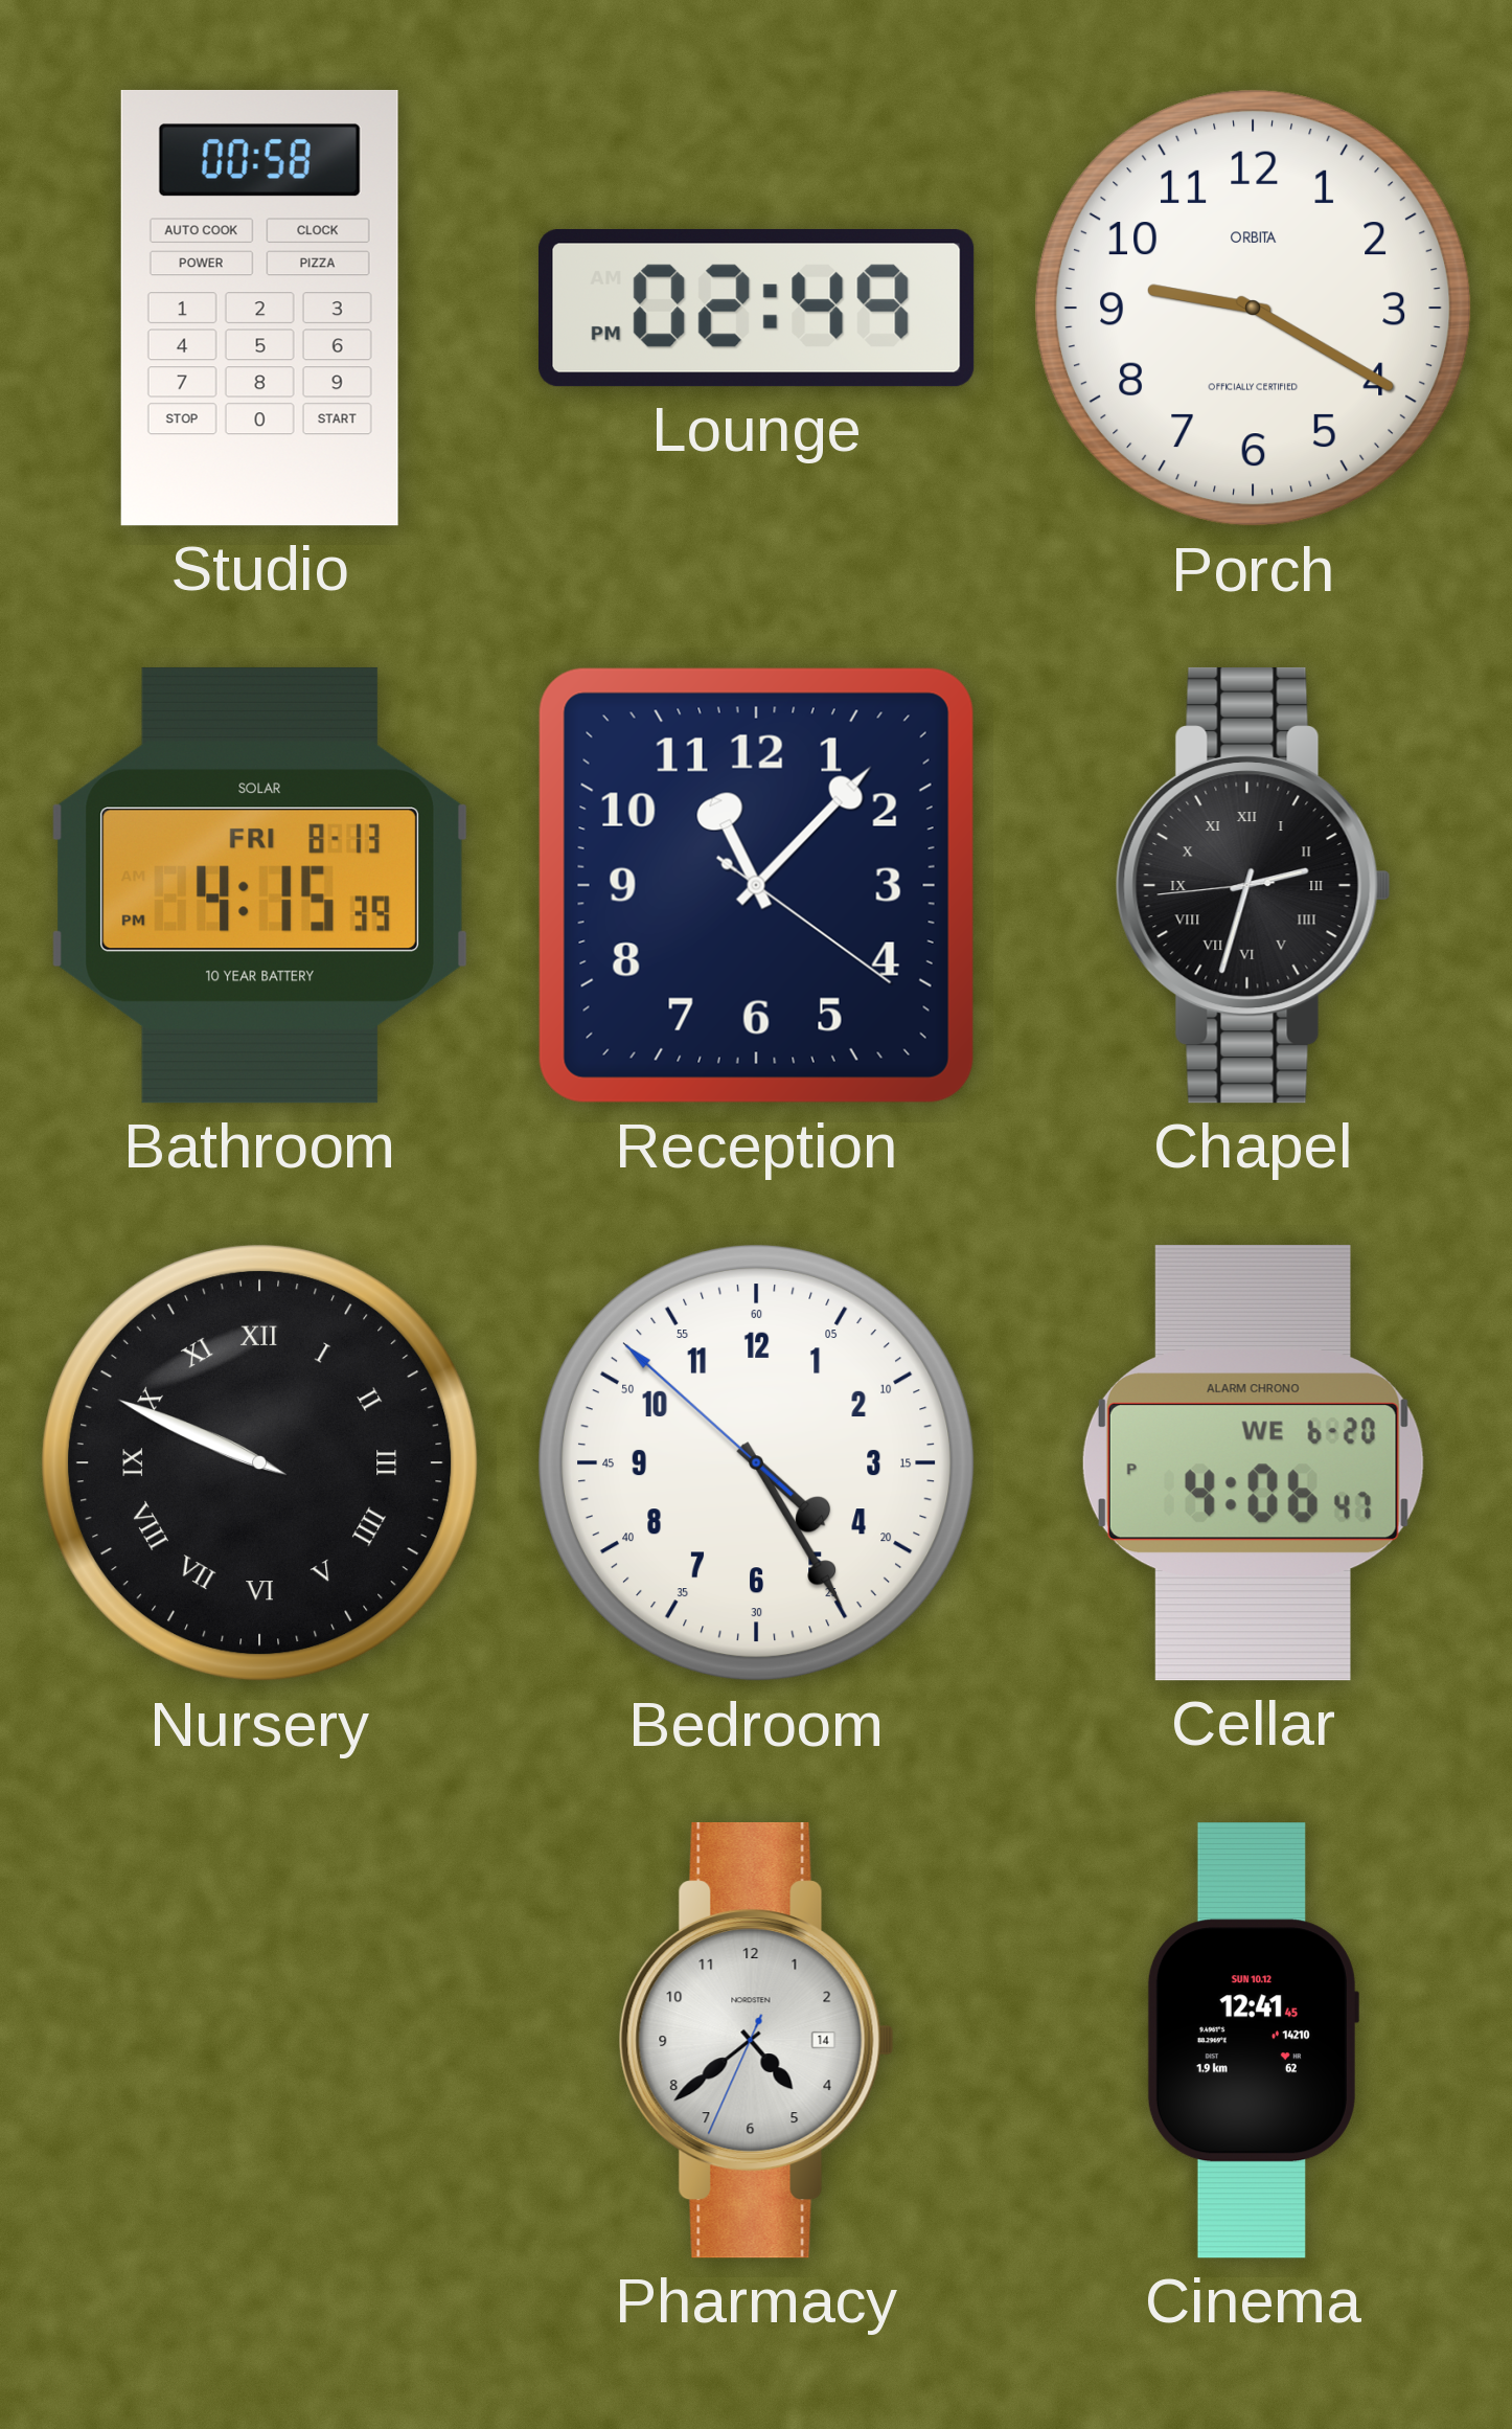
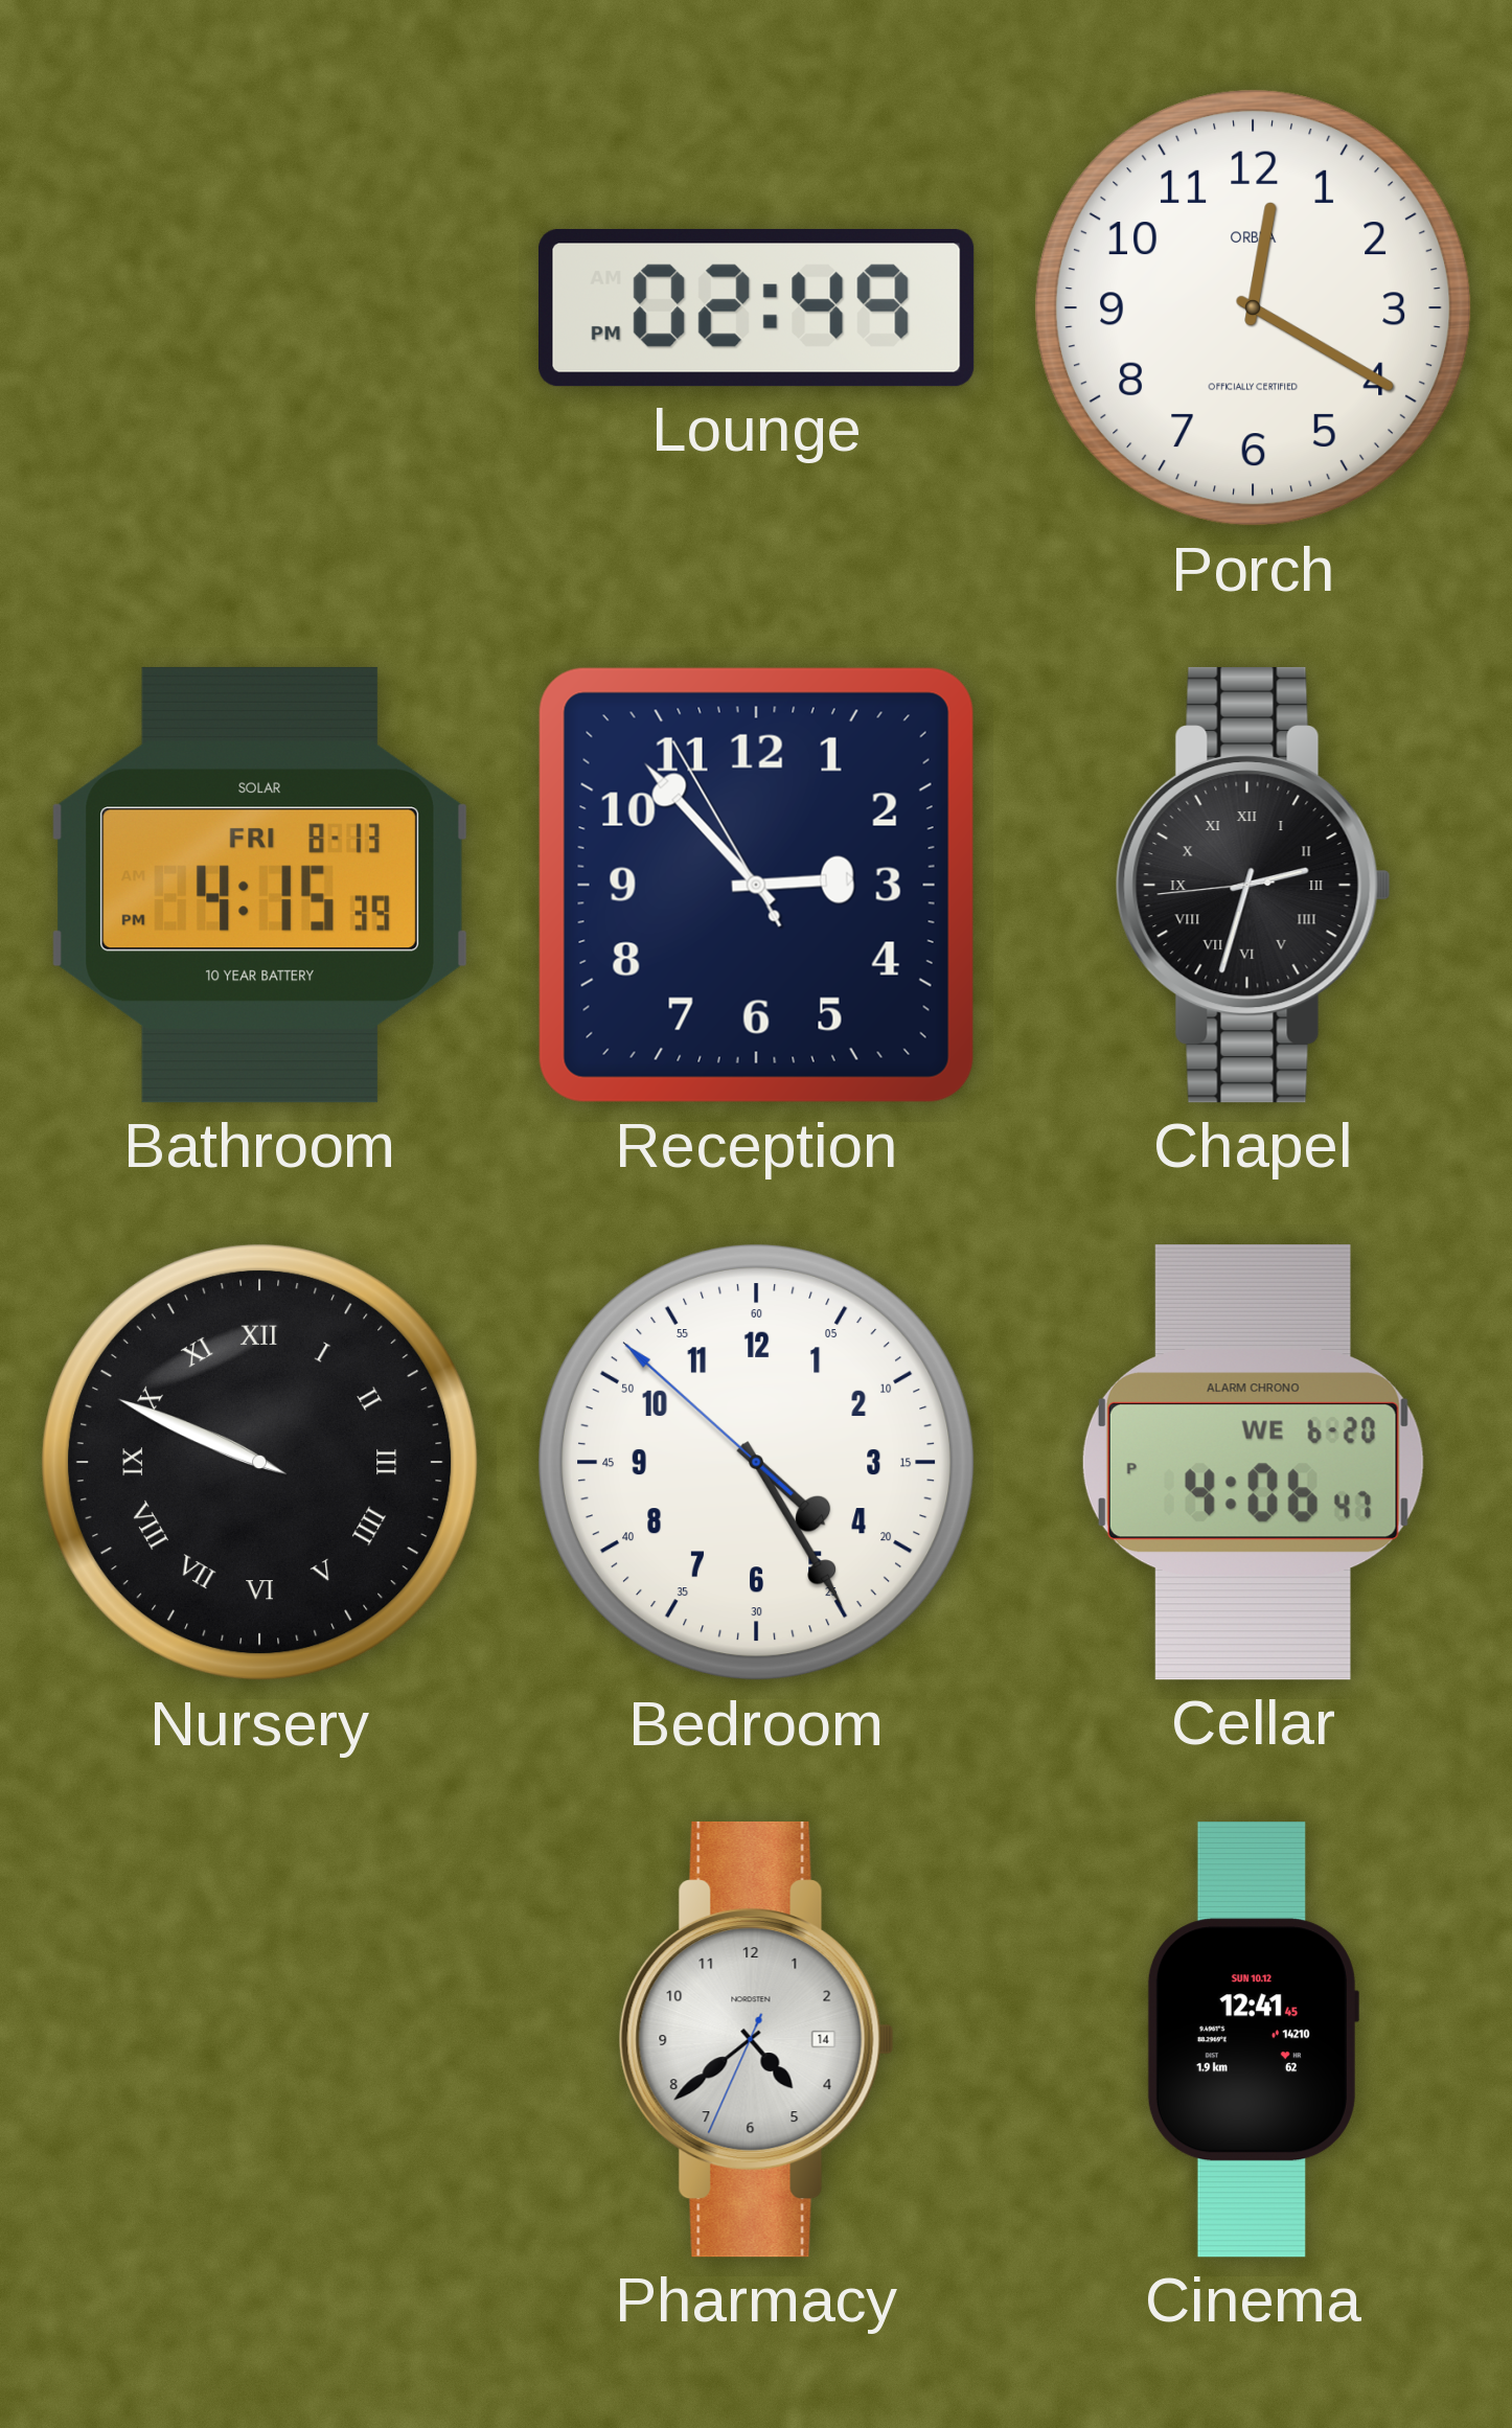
Studio: 00:58 -> none
Porch: 9:20 -> 12:20
Reception: 11:07 -> 2:52
